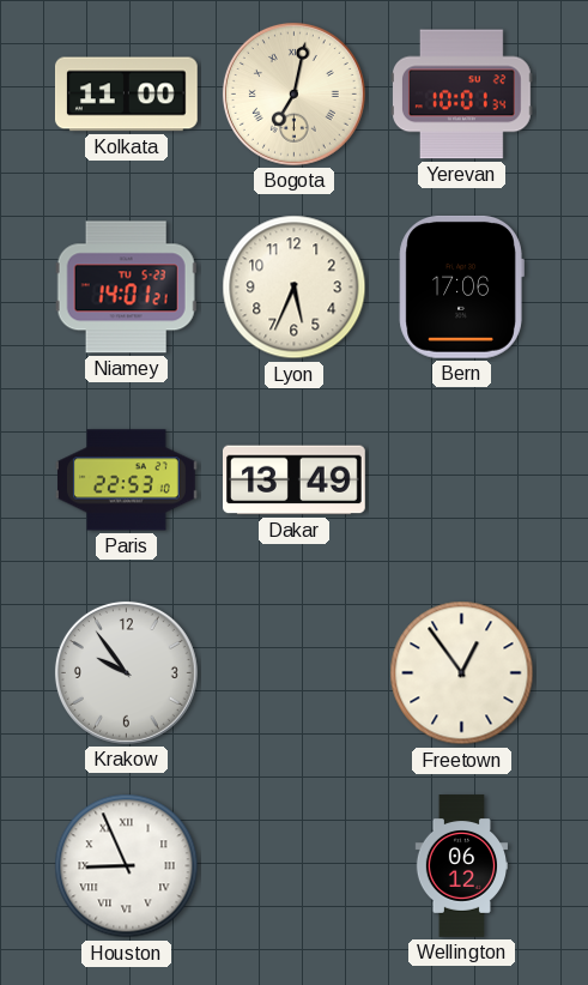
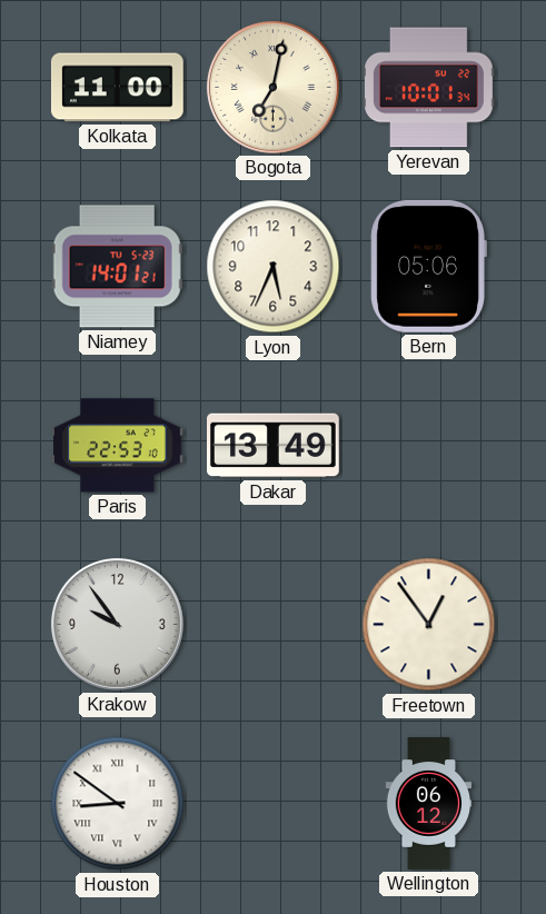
Bern: 17:06 -> 05:06
Houston: 8:56 -> 8:51
